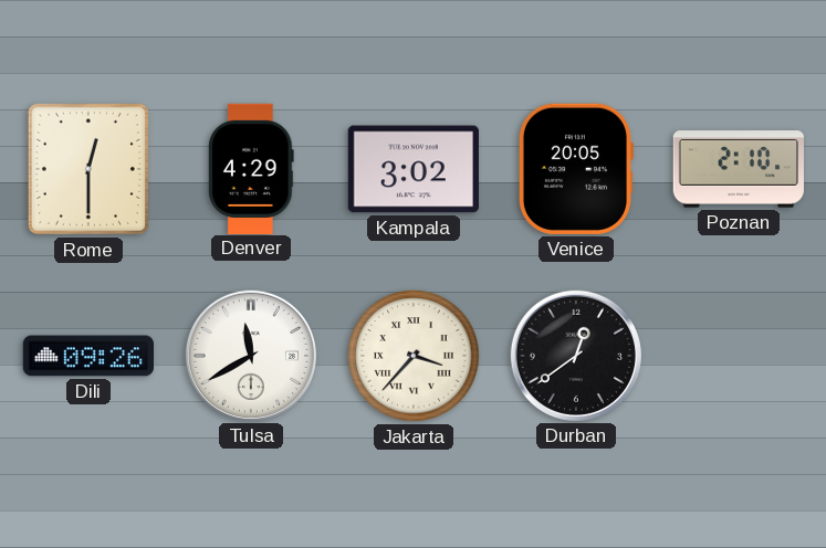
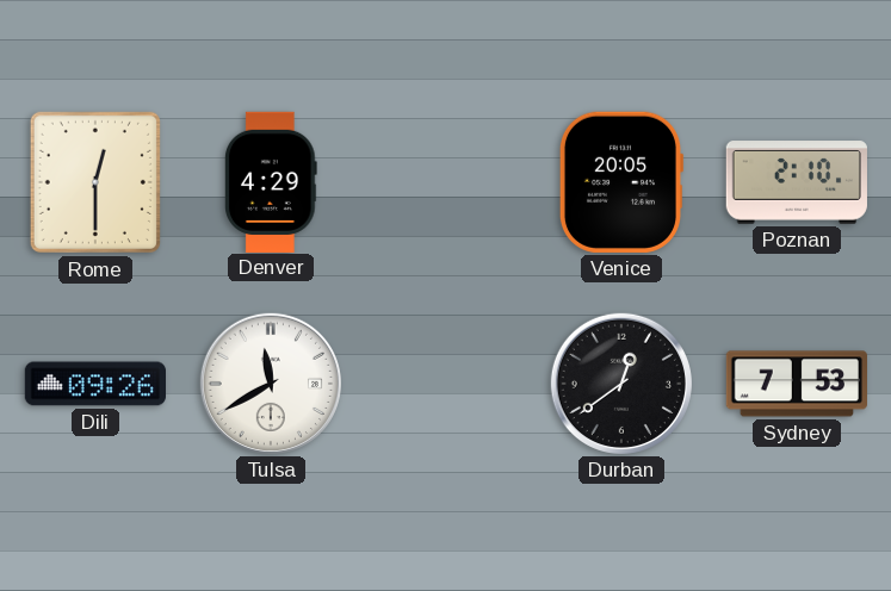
Kampala: 3:02 -> none
Jakarta: 3:37 -> none
Sydney: none -> 7:53
